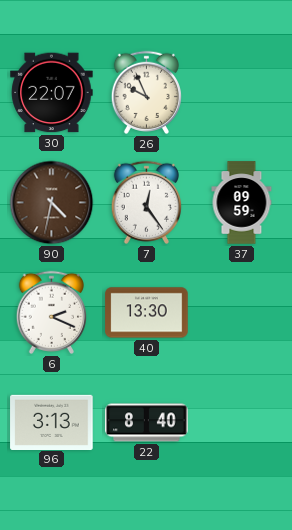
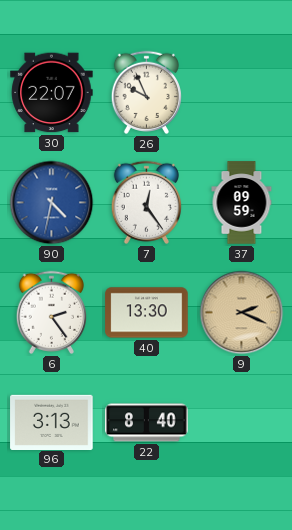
90 dial: brown -> blue
6: 2:19 -> 2:24
9: none -> 2:19
